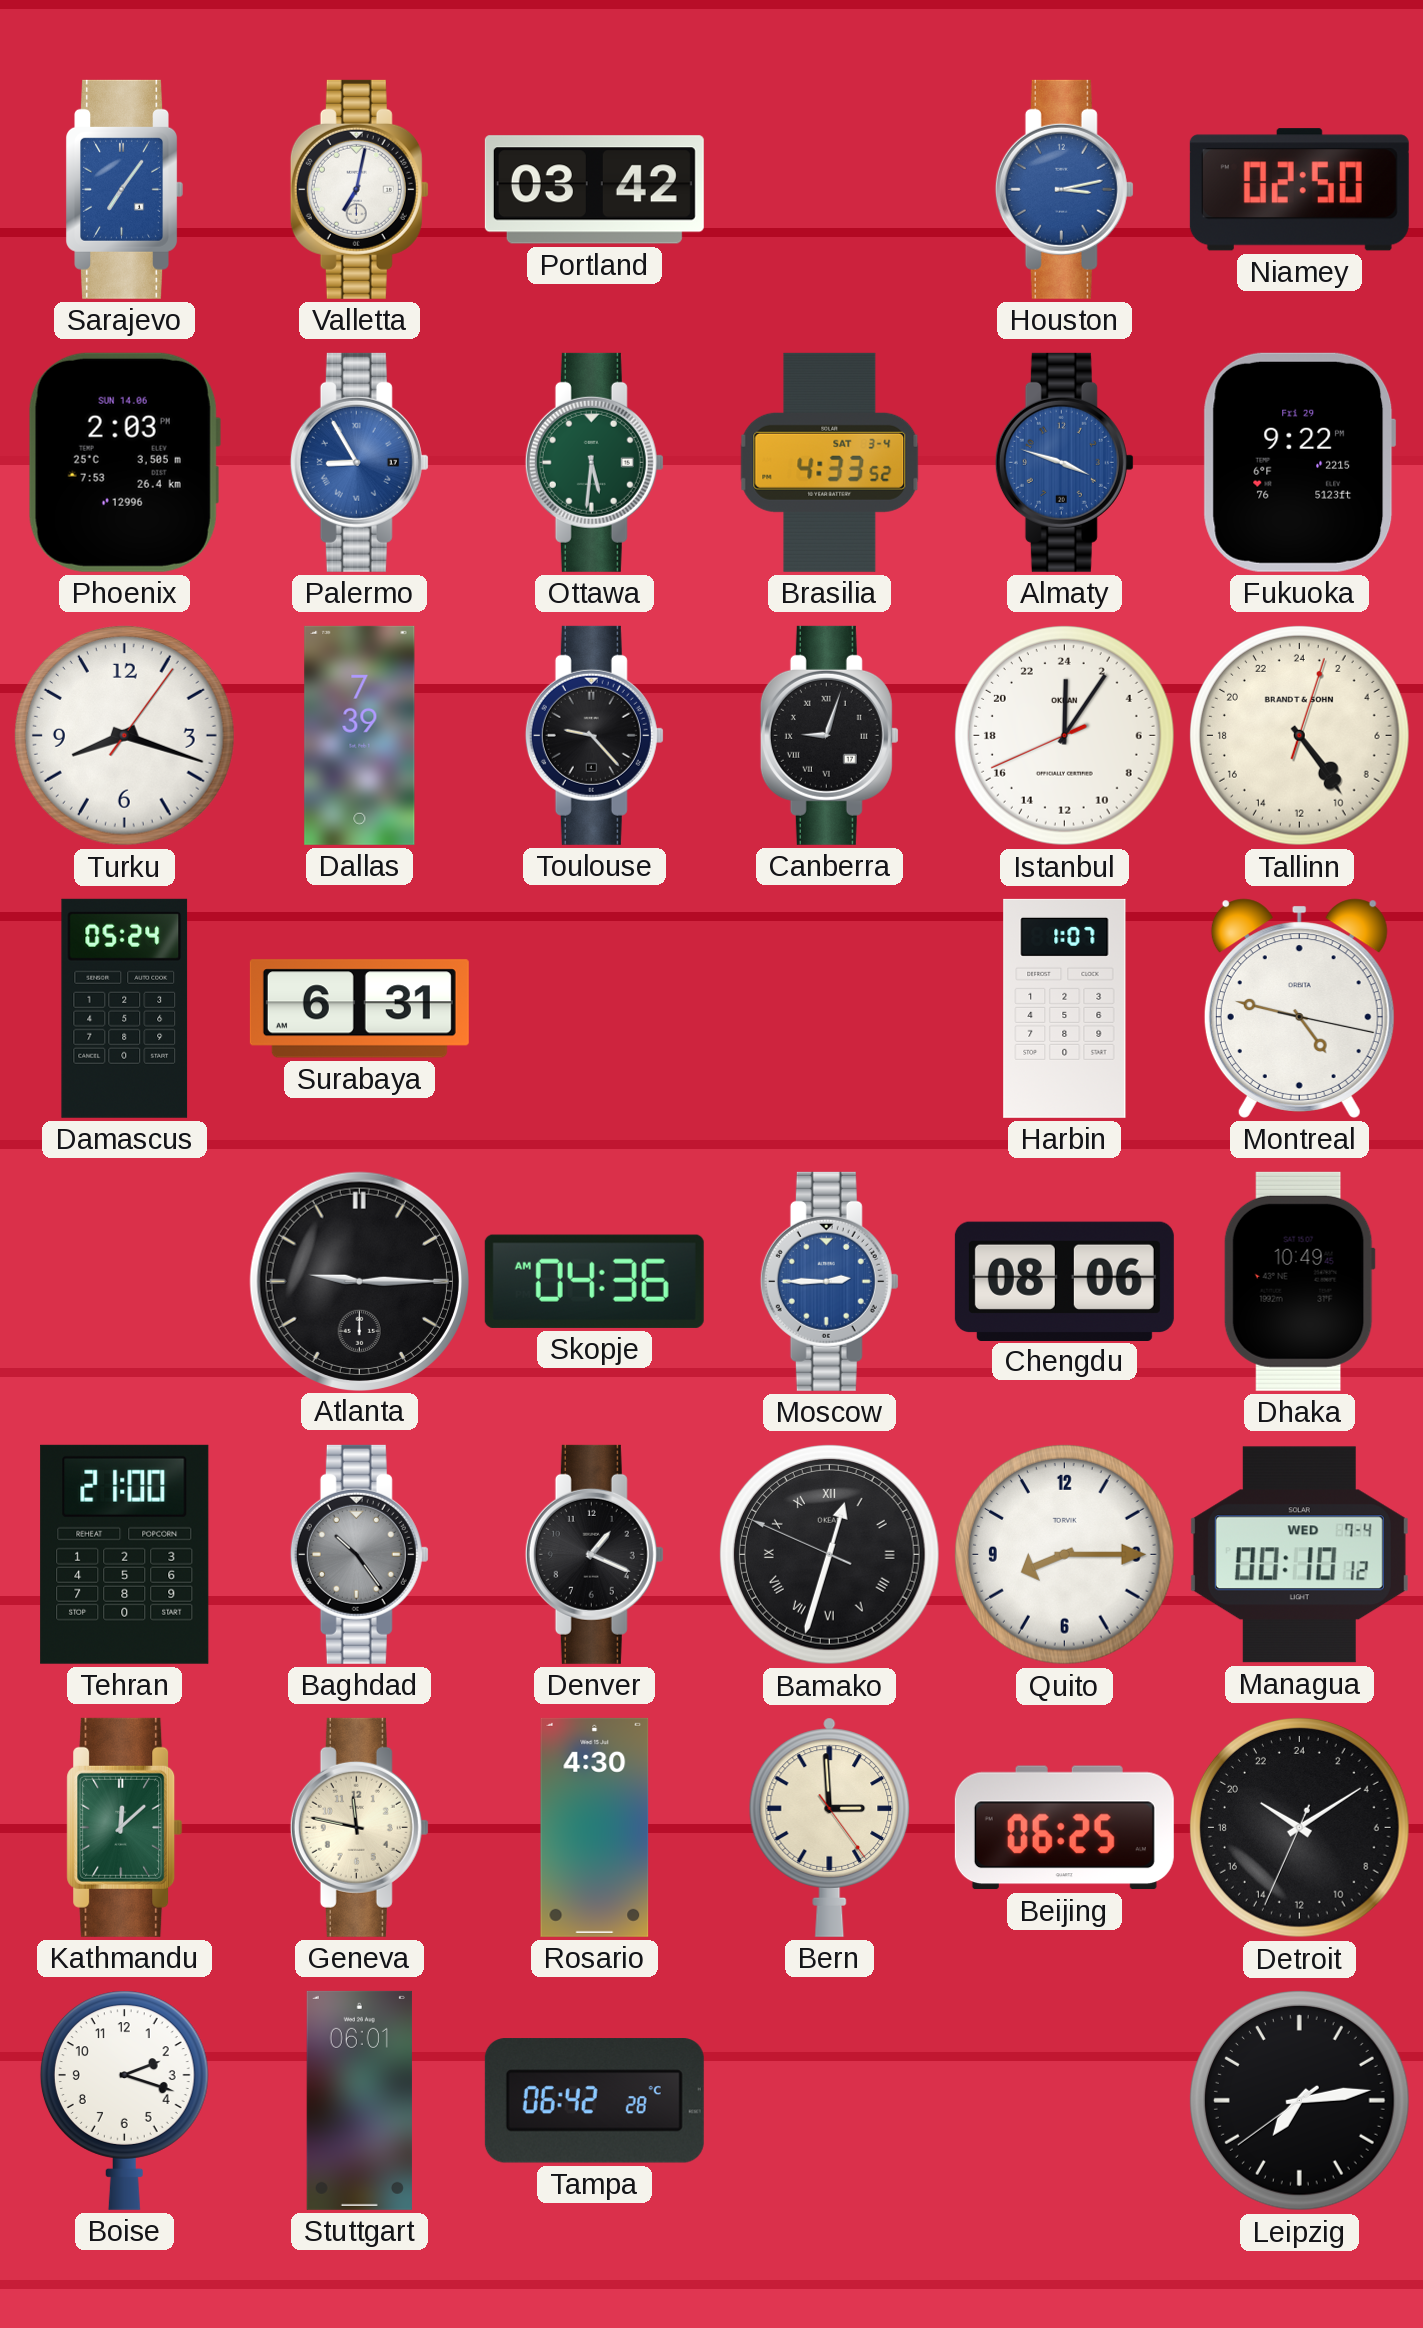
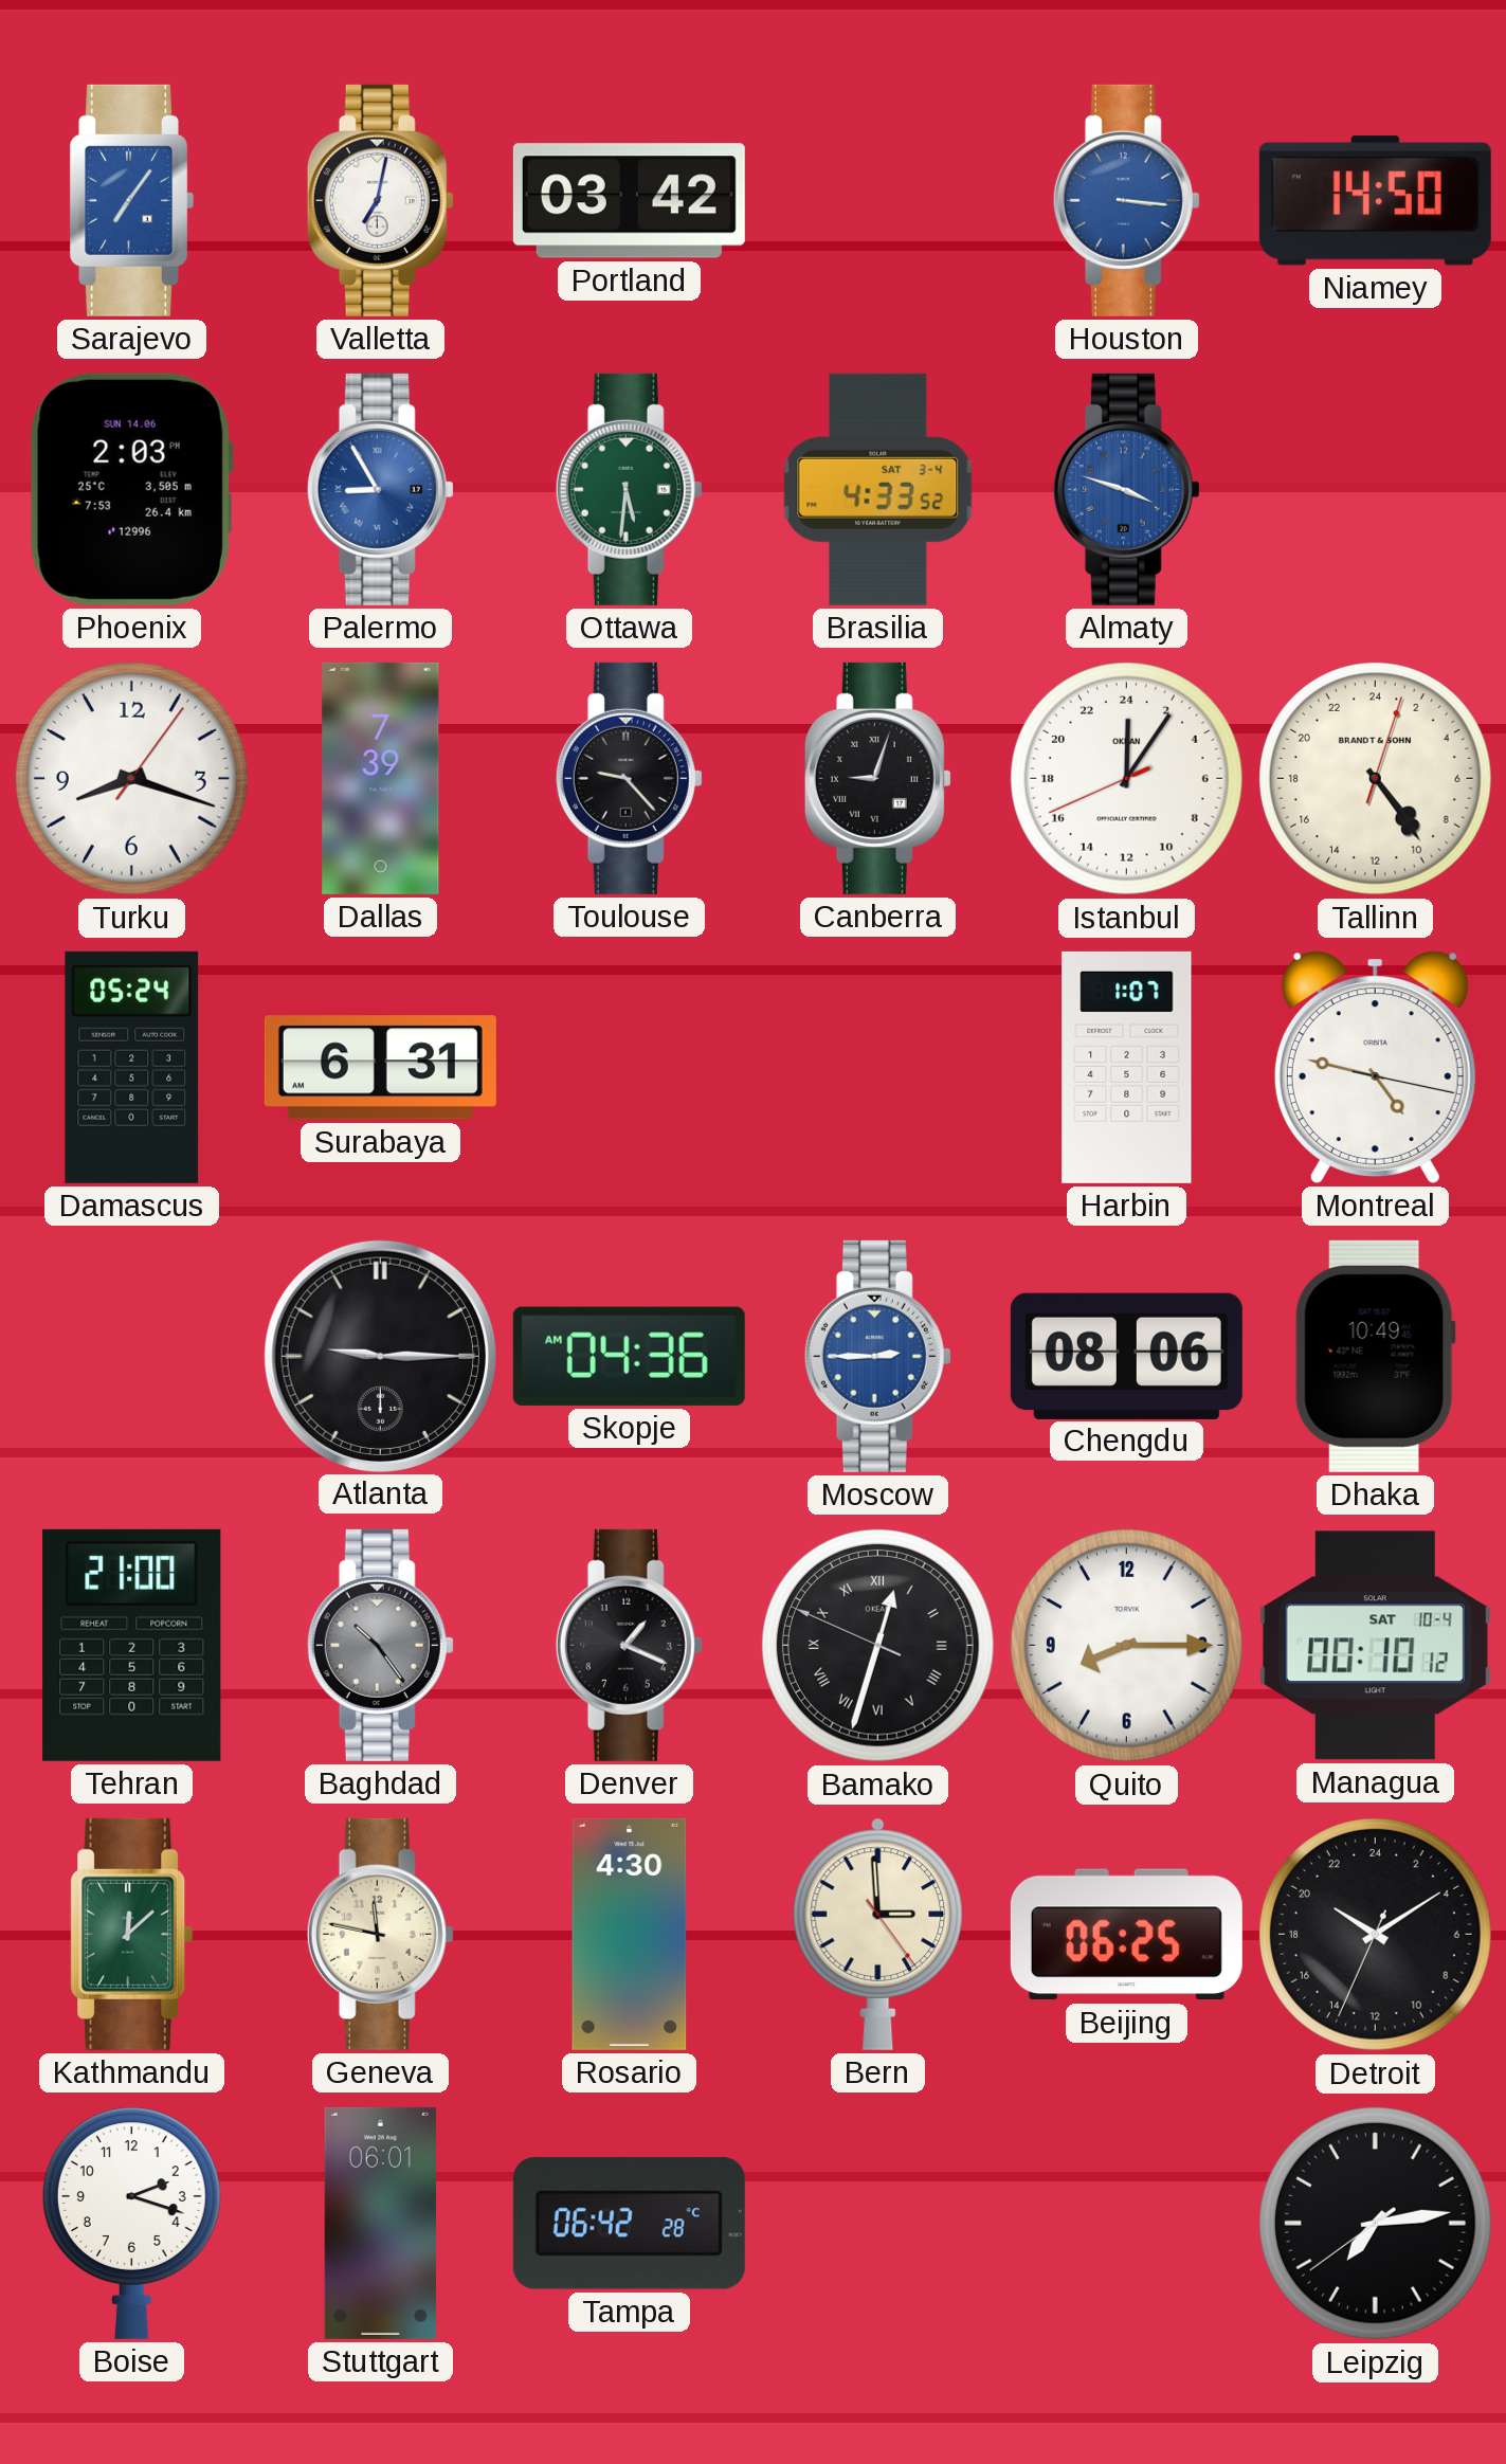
Houston: 3:13 -> 3:16
Niamey: 02:50 -> 14:50
Fukuoka: 9:22 -> none
Managua date: WED 7-4 -> SAT 10-4
